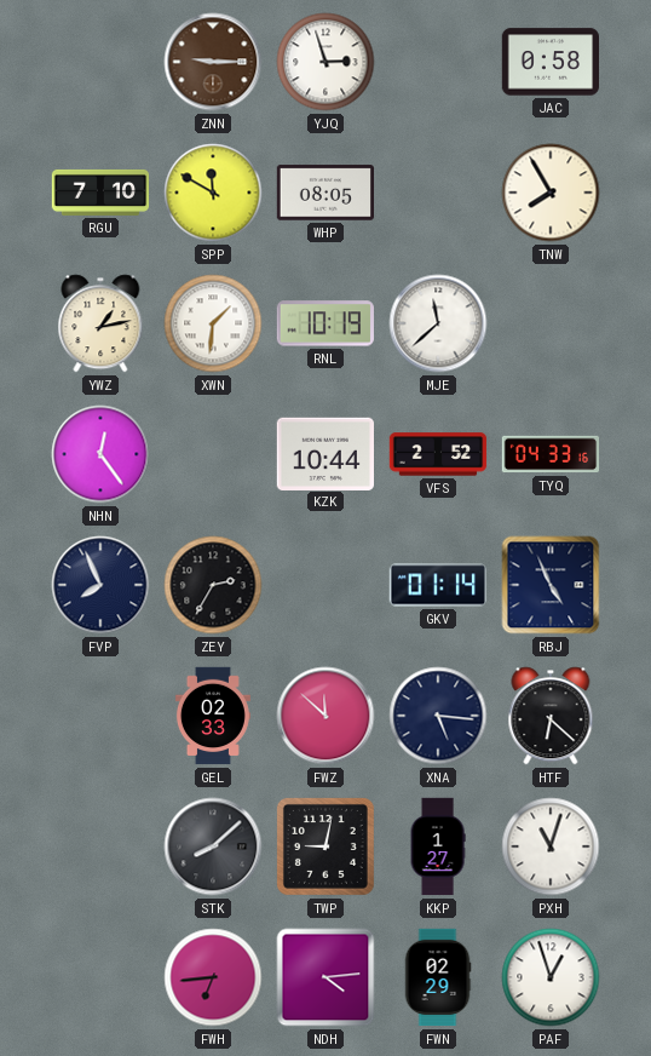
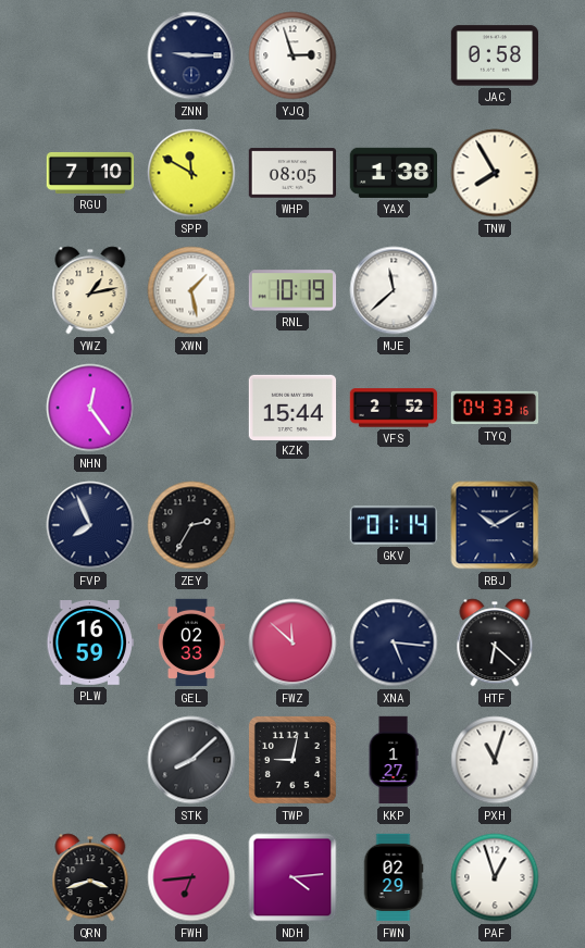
ZNN dial: brown -> navy
YAX: none -> 1:38
XWN: 1:31 -> 1:28
KZK: 10:44 -> 15:44
RBJ: 4:56 -> 10:10
PLW: none -> 16:59
QRN: none -> 3:42
